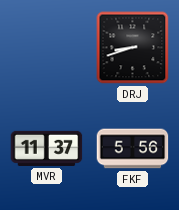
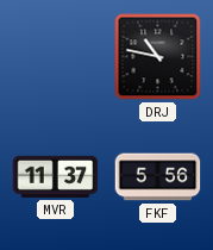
DRJ: 8:42 -> 10:47
